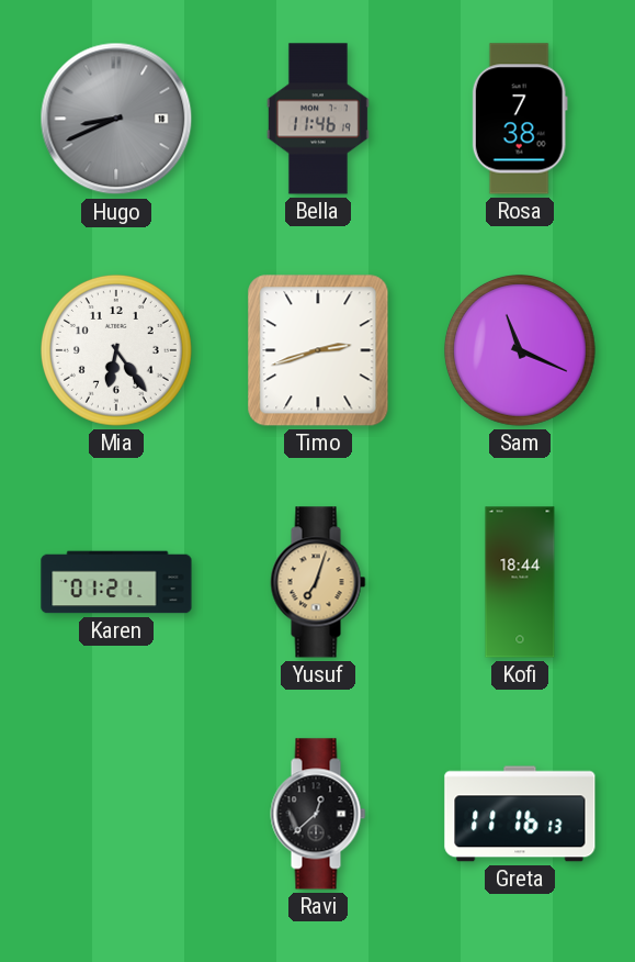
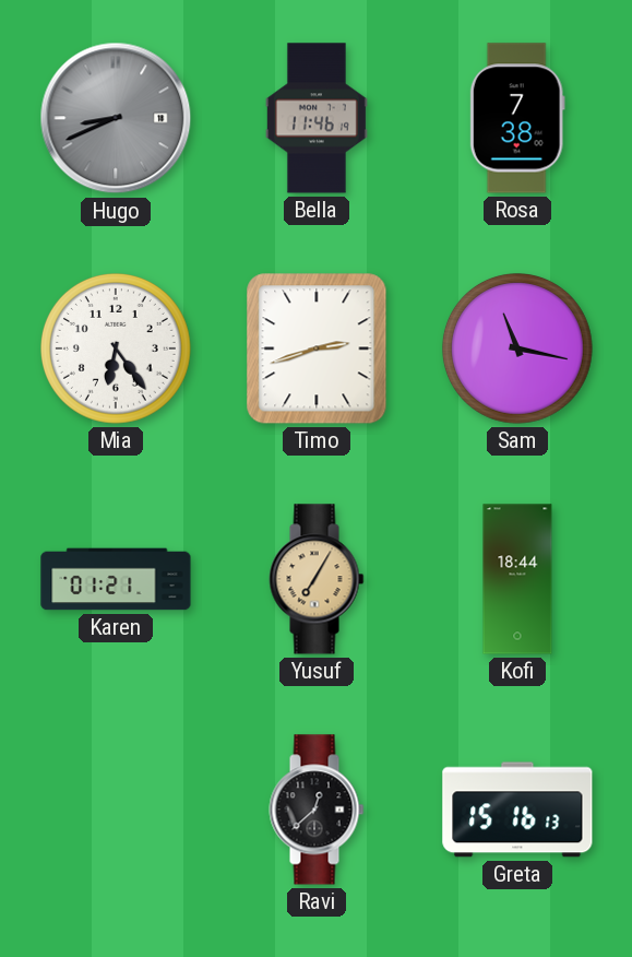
Sam: 11:19 -> 11:17
Yusuf: 7:03 -> 7:05
Greta: 11:16 -> 15:16
